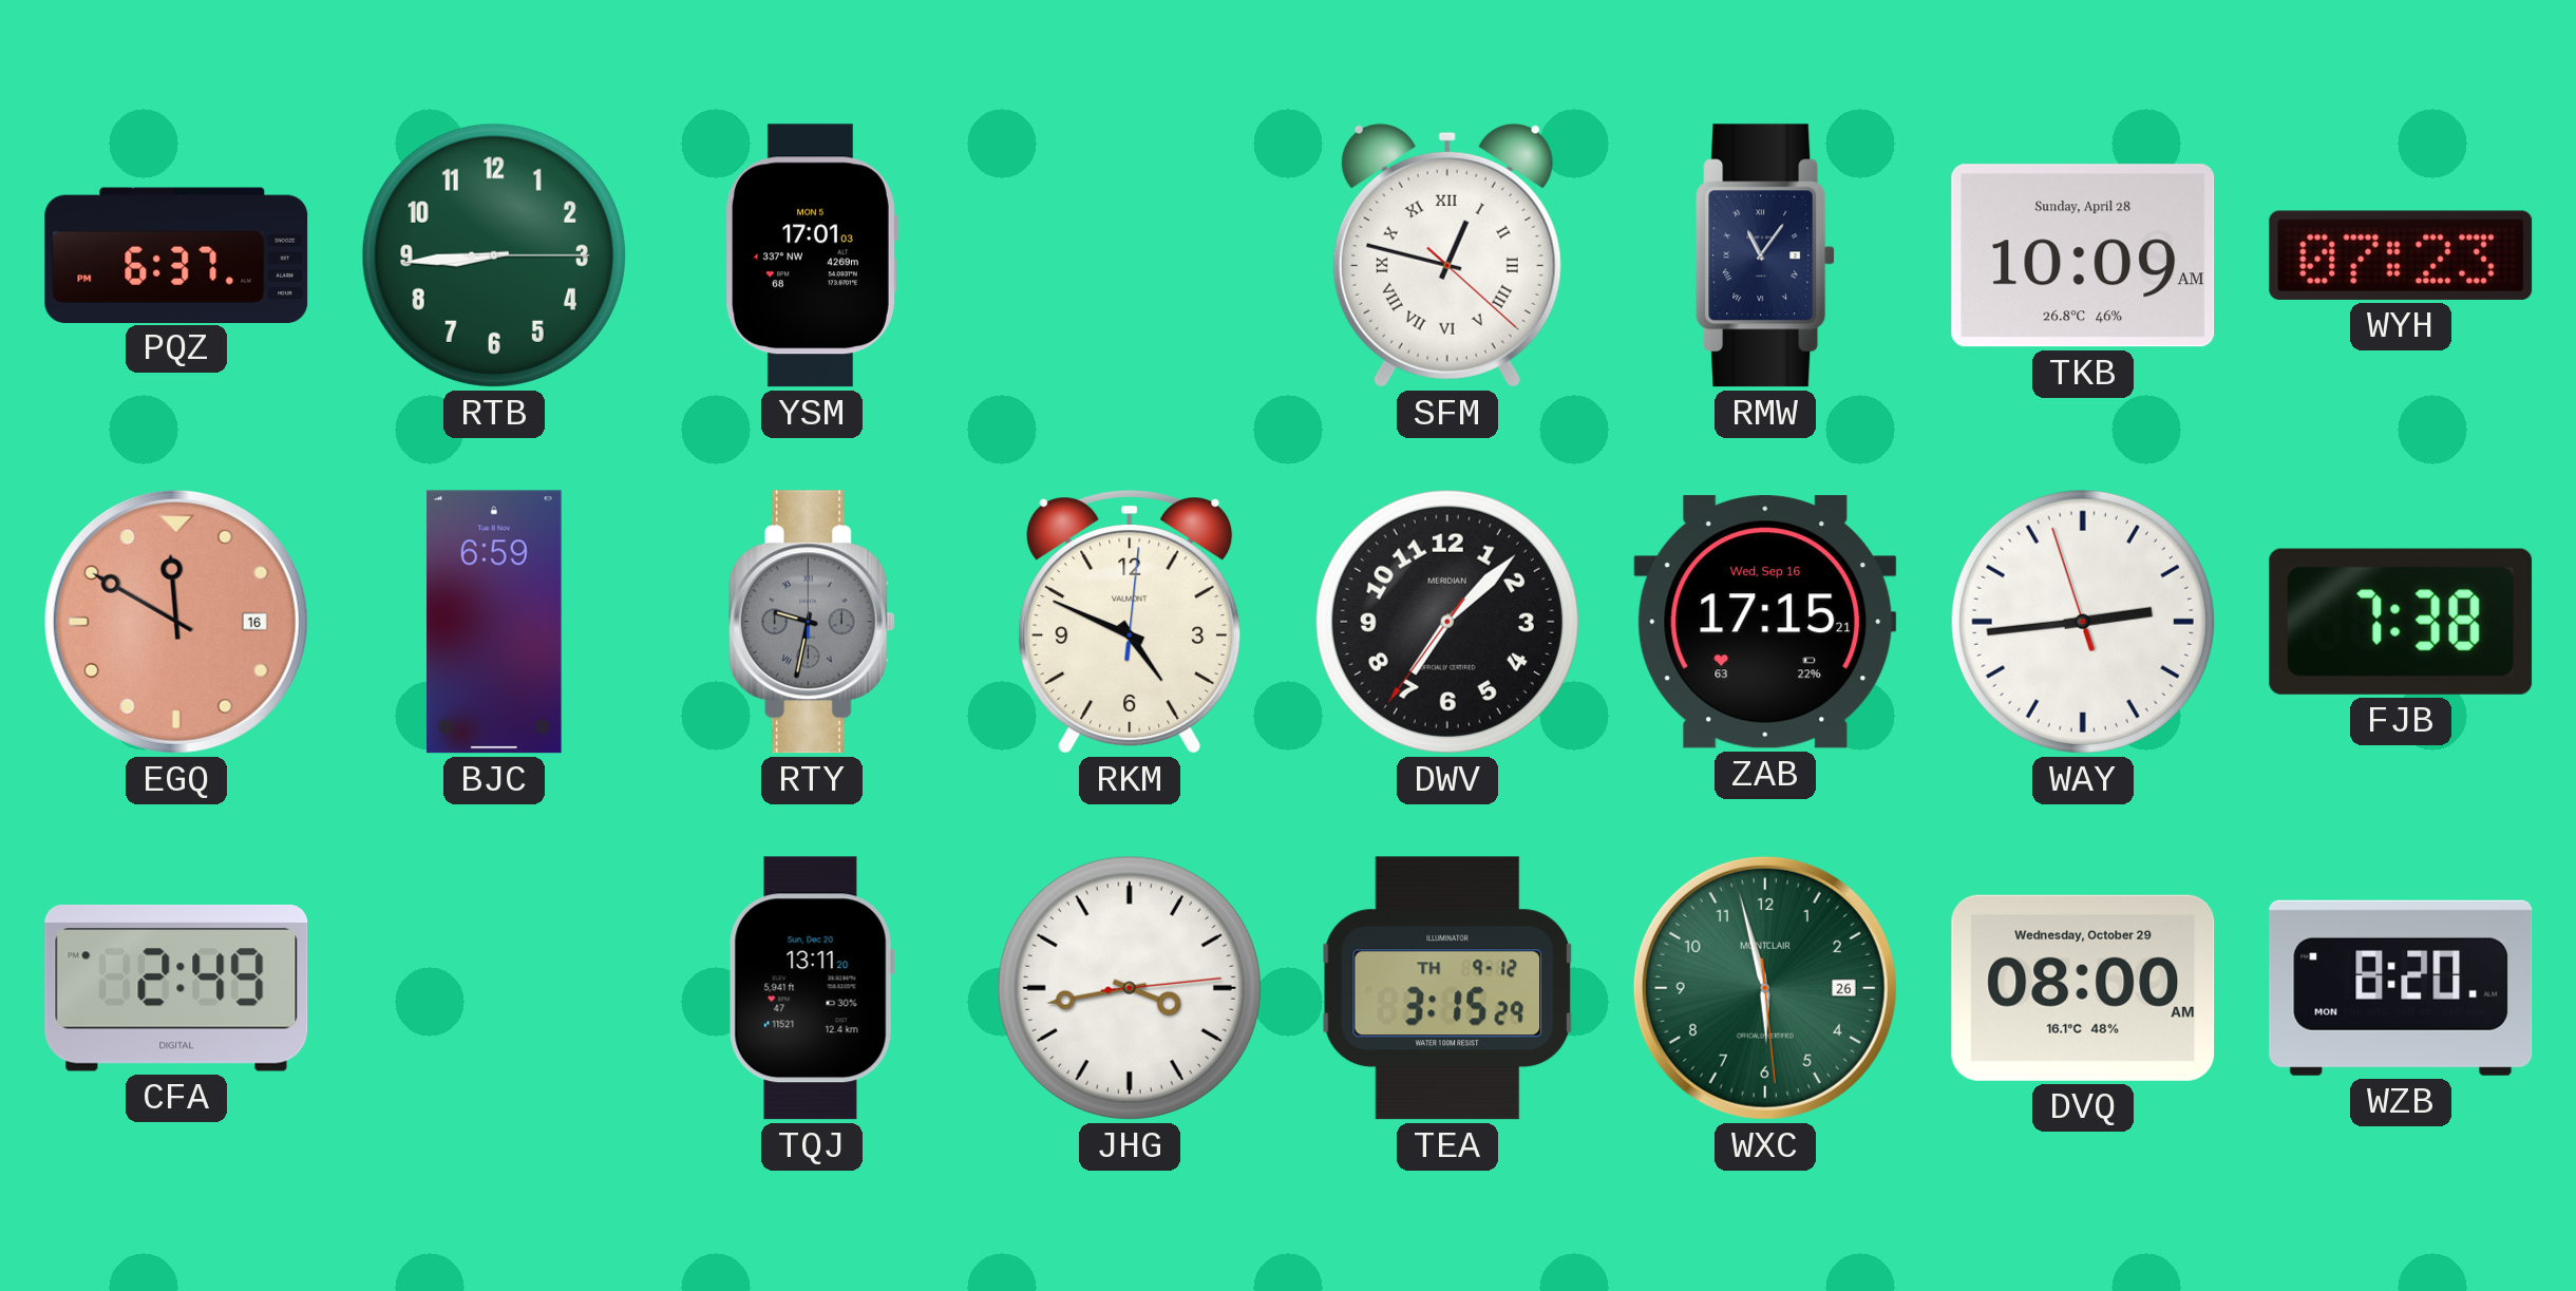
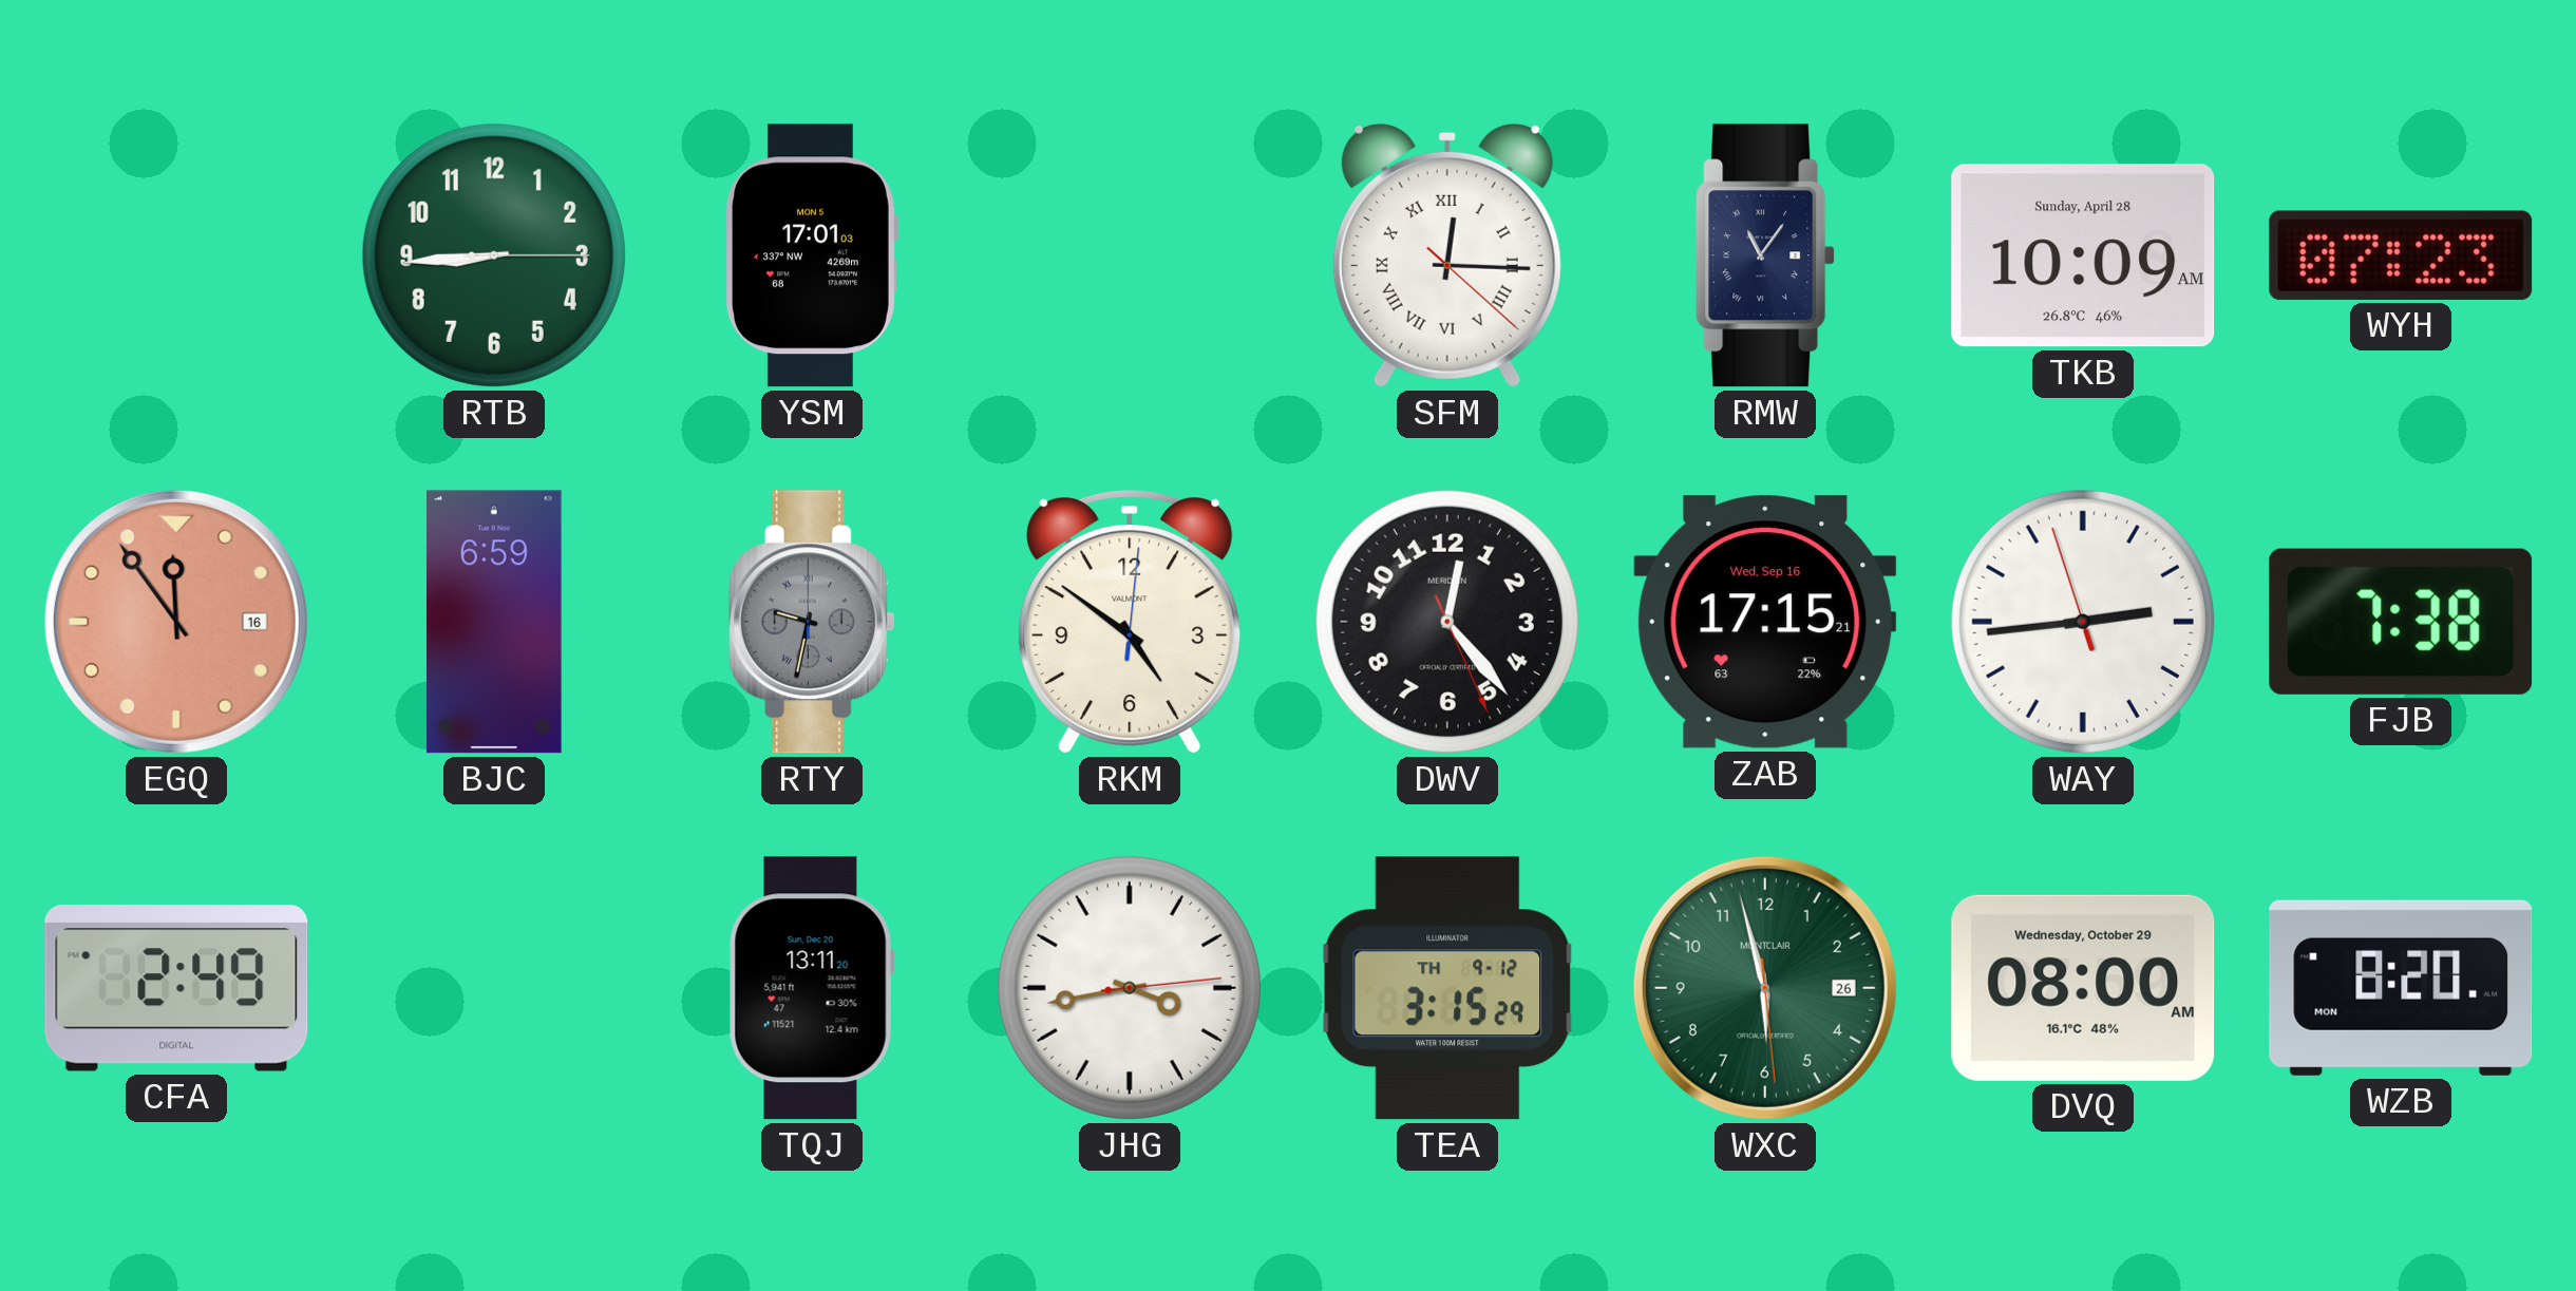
PQZ: 6:37 -> none
SFM: 12:47 -> 12:15
EGQ: 11:50 -> 11:54
RKM: 4:49 -> 4:51
DWV: 7:07 -> 12:23
